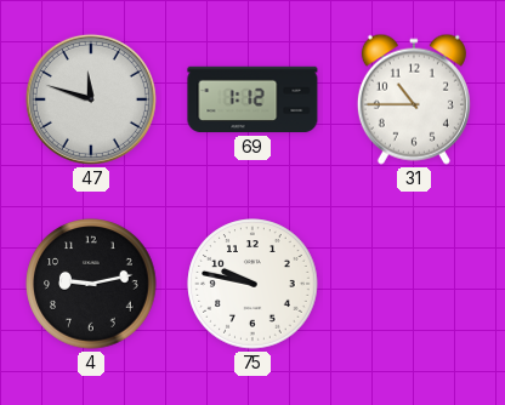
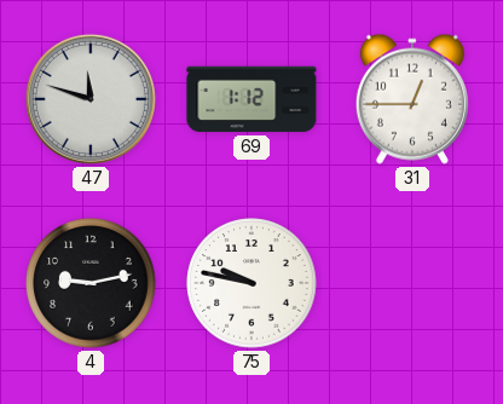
31: 10:45 -> 12:45
